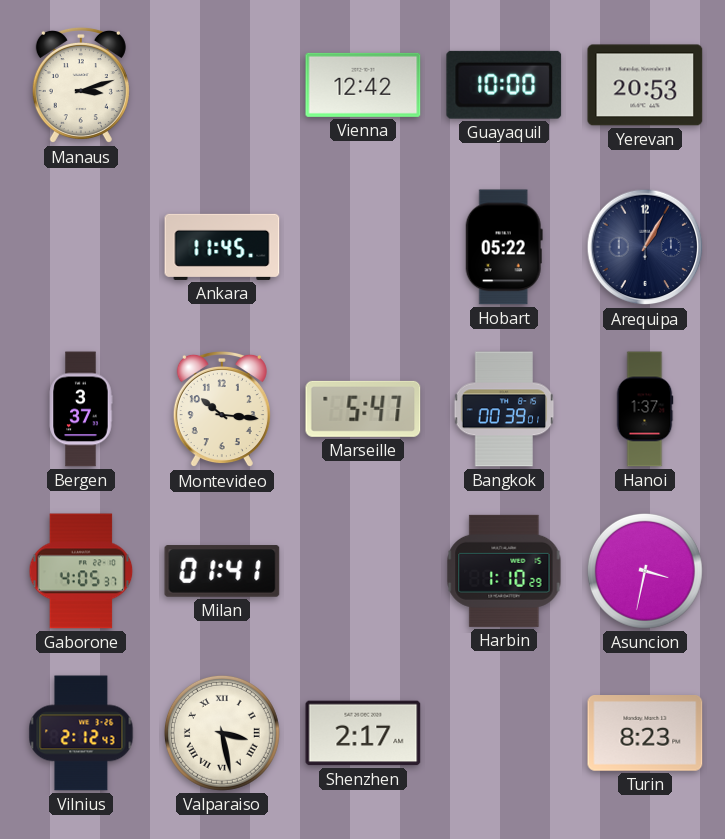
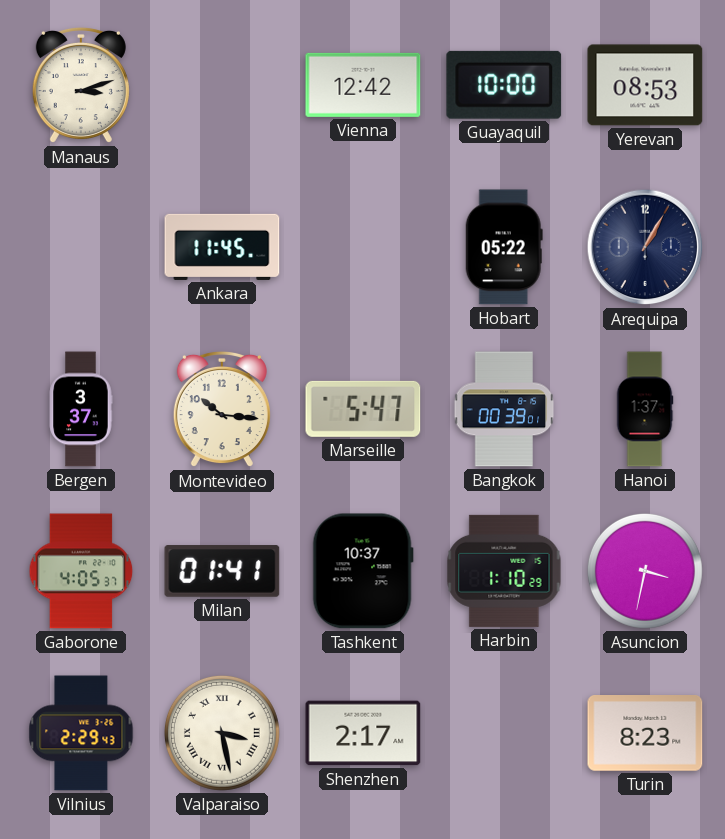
Yerevan: 20:53 -> 08:53
Tashkent: none -> 10:37
Vilnius: 2:12 -> 2:29
